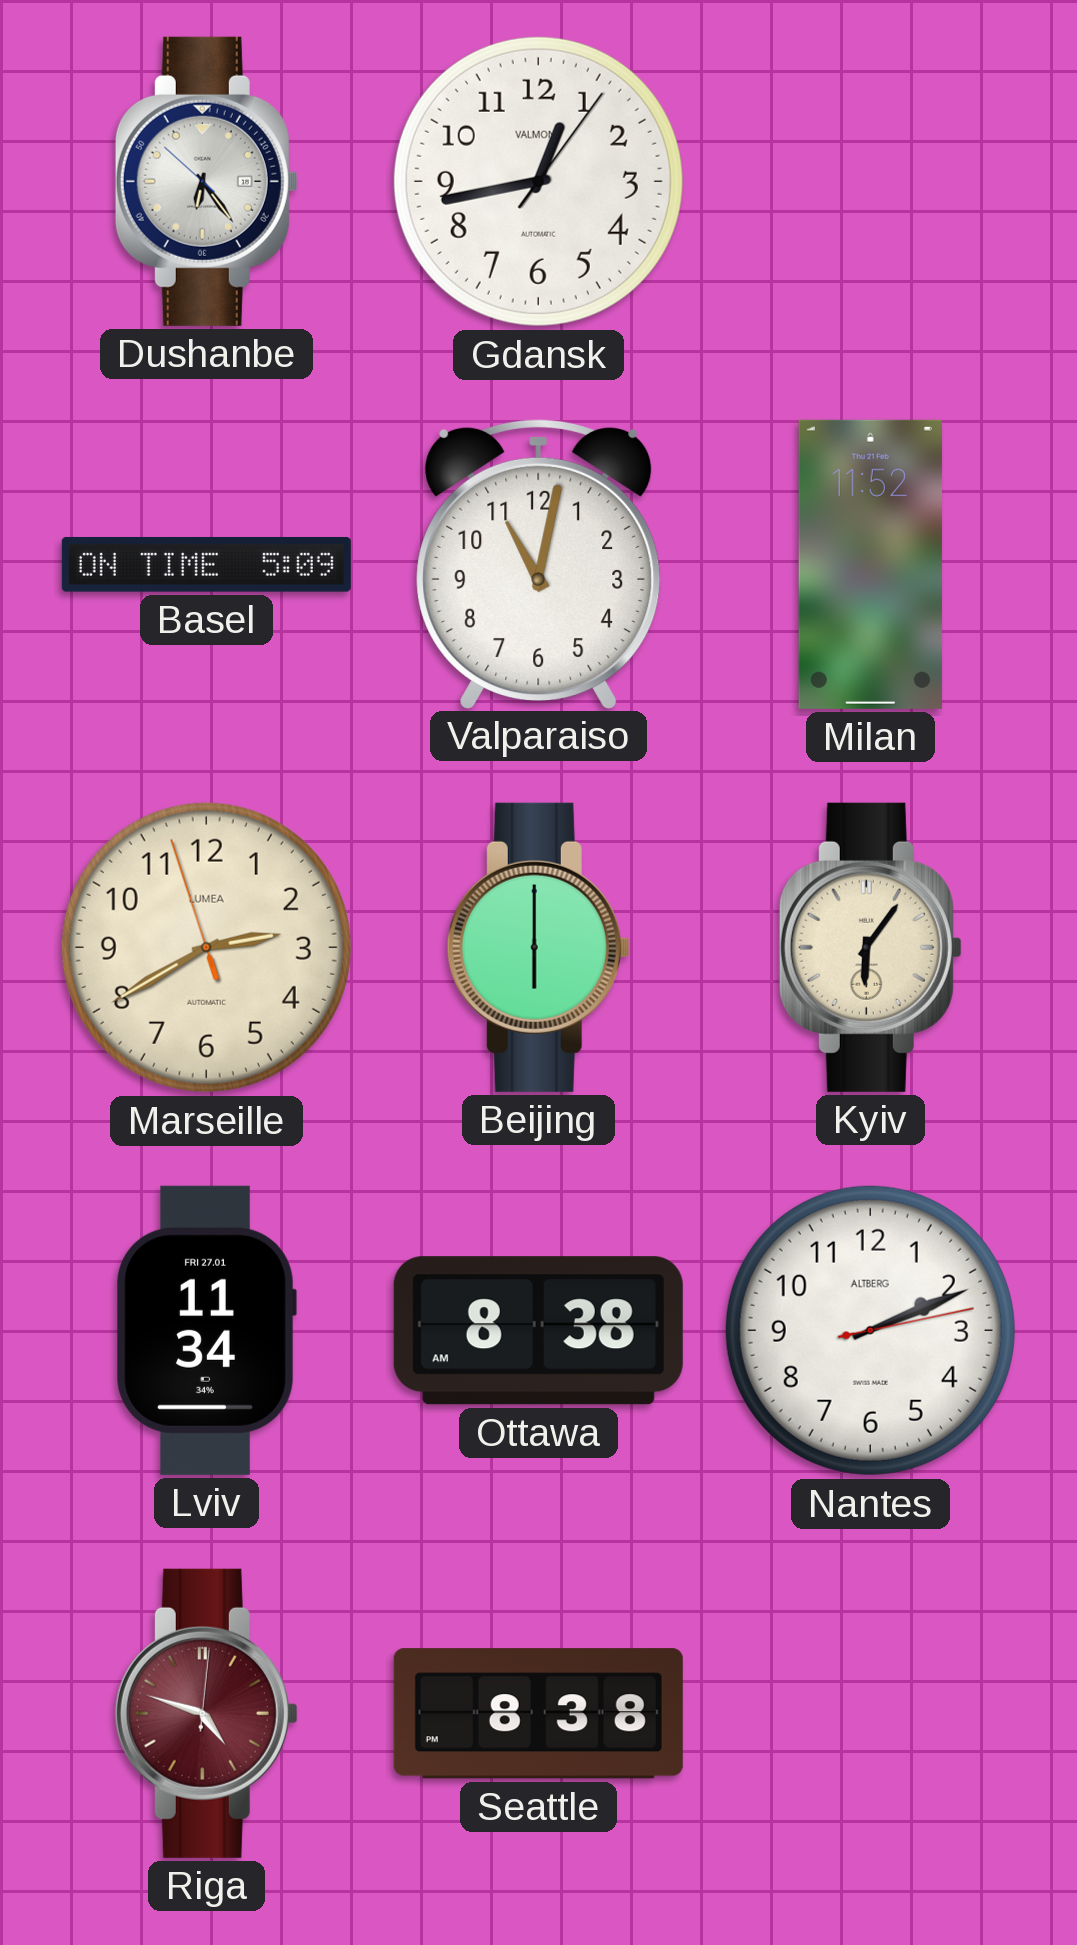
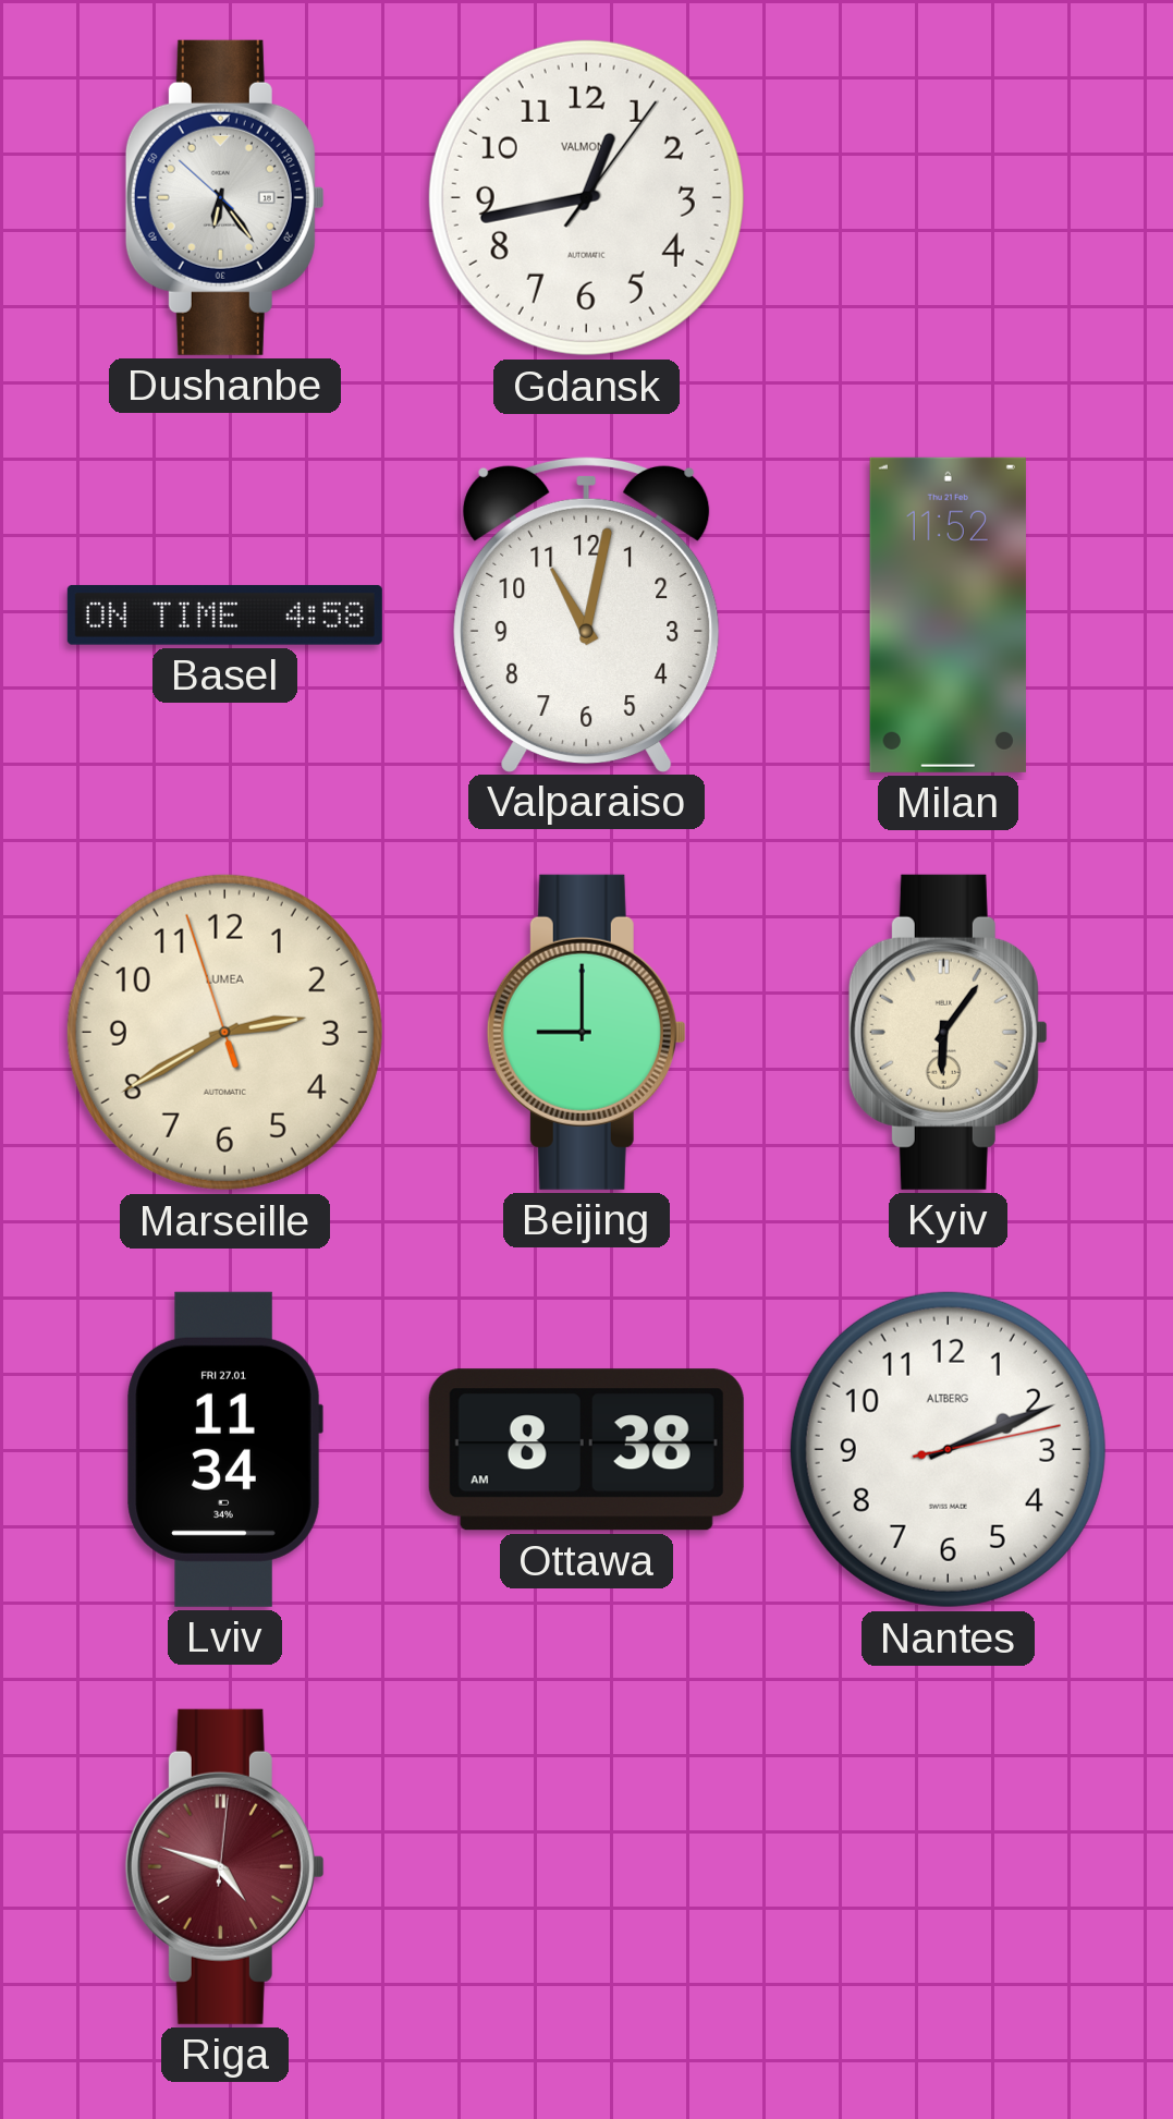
Basel: 5:09 -> 4:58
Beijing: 6:00 -> 9:00
Seattle: 8:38 -> none
